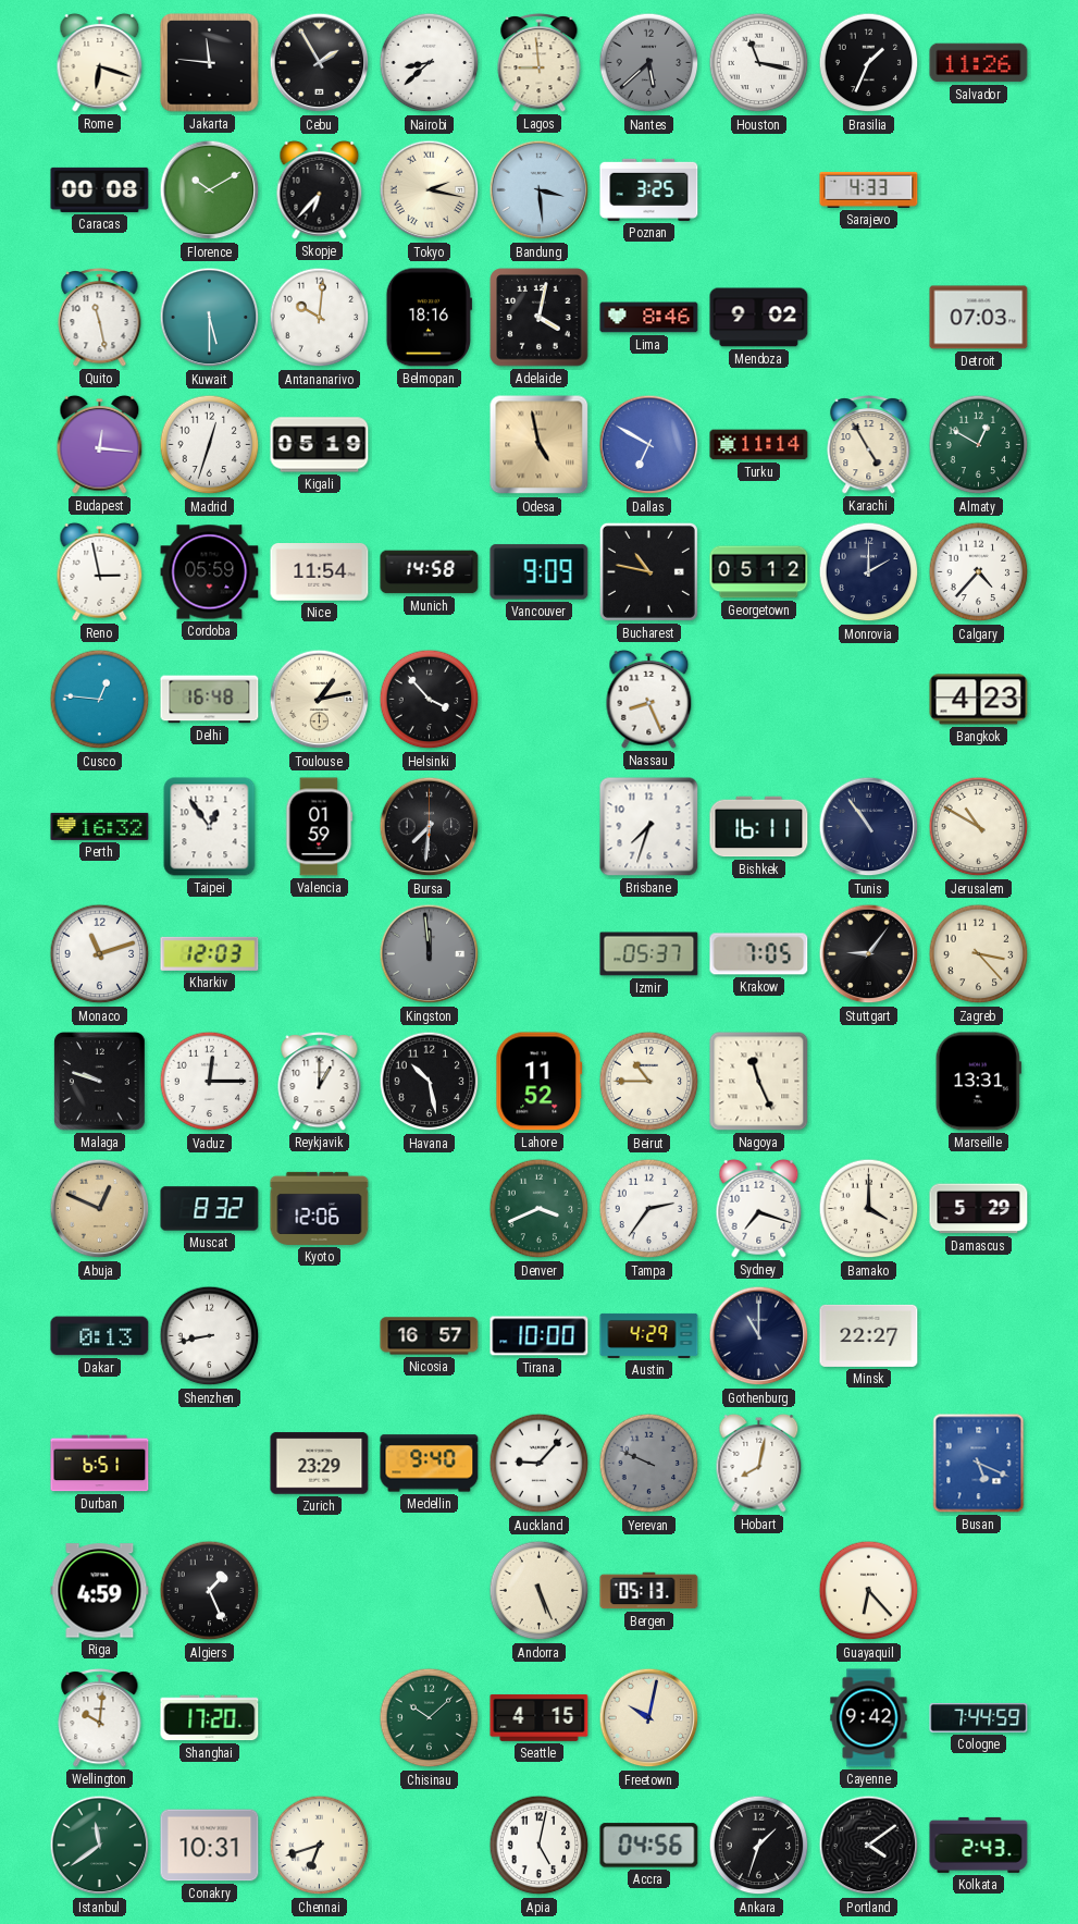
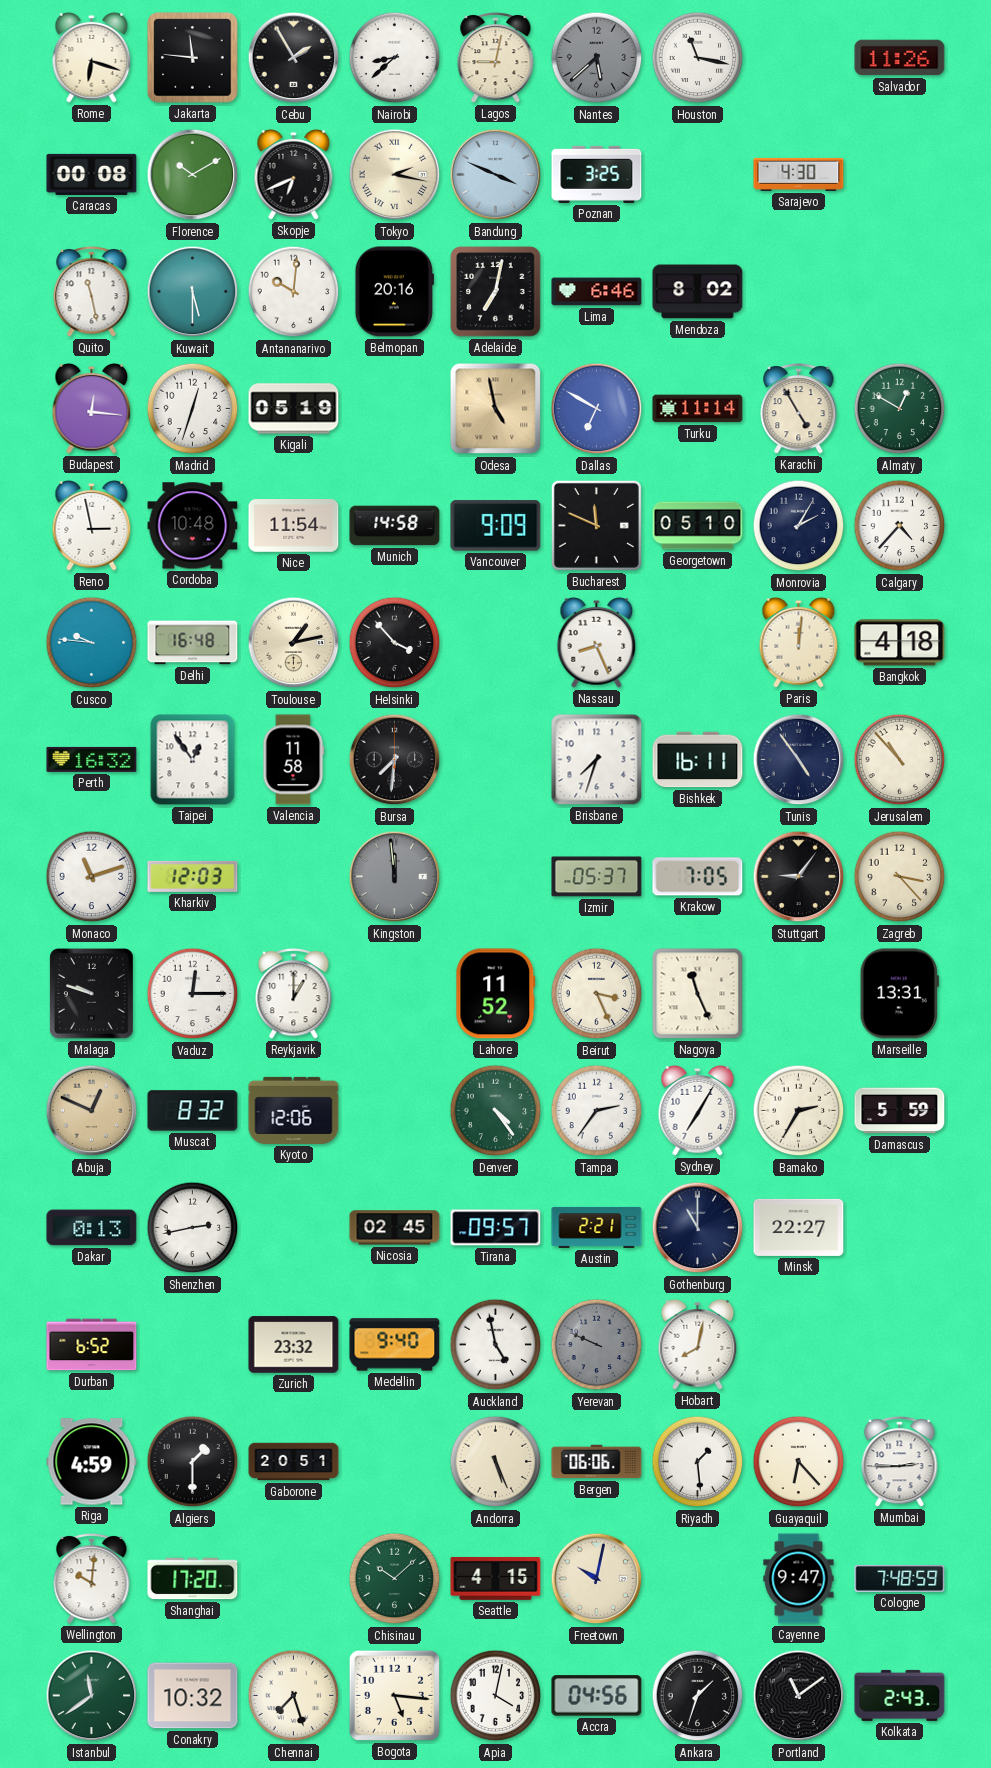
Lagos: 8:59 -> 9:02
Brasilia: 1:34 -> none
Skopje: 6:37 -> 6:41
Bandung: 3:29 -> 3:49
Sarajevo: 4:33 -> 4:30
Belmopan: 18:16 -> 20:16
Adelaide: 4:02 -> 7:02
Lima: 8:46 -> 6:46
Mendoza: 9:02 -> 8:02
Detroit: 07:03 -> none
Cordoba: 05:59 -> 10:48
Bucharest: 10:47 -> 11:49
Georgetown: 05:12 -> 05:10
Monrovia: 2:00 -> 2:05
Cusco: 12:46 -> 9:46
Paris: none -> 12:01
Bangkok: 4:23 -> 4:18
Valencia: 01:59 -> 11:58
Tunis: 10:54 -> 4:54
Jerusalem: 10:50 -> 10:53
Havana: 10:28 -> none
Beirut: 10:45 -> 3:26
Denver: 3:41 -> 4:24
Sydney: 7:18 -> 7:05
Bamako: 4:00 -> 2:35
Damascus: 5:29 -> 5:59
Shenzhen: 8:43 -> 2:43
Nicosia: 16:57 -> 02:45
Tirana: 10:00 -> 09:57
Austin: 4:29 -> 2:21
Durban: 6:51 -> 6:52
Zurich: 23:29 -> 23:32
Auckland: 9:07 -> 4:58
Busan: 5:19 -> none
Algiers: 1:26 -> 1:30
Gaborone: none -> 20:51
Bergen: 05:13 -> 06:06
Riyadh: none -> 1:29
Mumbai: none -> 2:45
Cayenne: 9:42 -> 9:47
Cologne: 7:44 -> 7:48
Conakry: 10:31 -> 10:32
Chennai: 6:42 -> 7:27
Bogota: none -> 5:16
Apia: 5:02 -> 4:02
Portland: 4:09 -> 11:09
